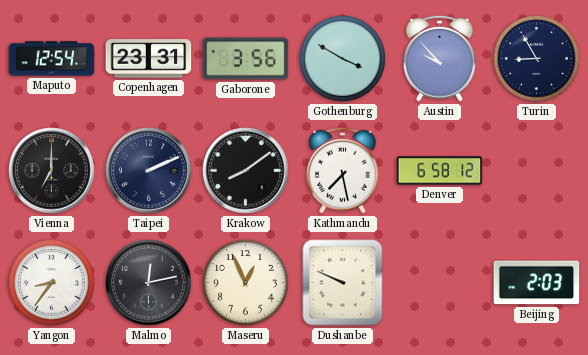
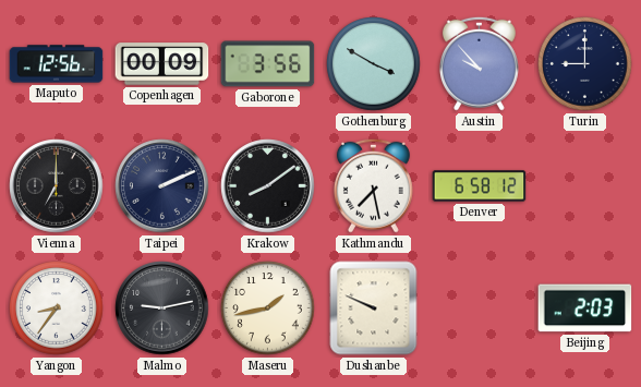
Maputo: 12:54 -> 12:56
Copenhagen: 23:31 -> 00:09
Turin: 8:55 -> 9:00
Malmo: 12:13 -> 9:13
Maseru: 12:56 -> 1:43
